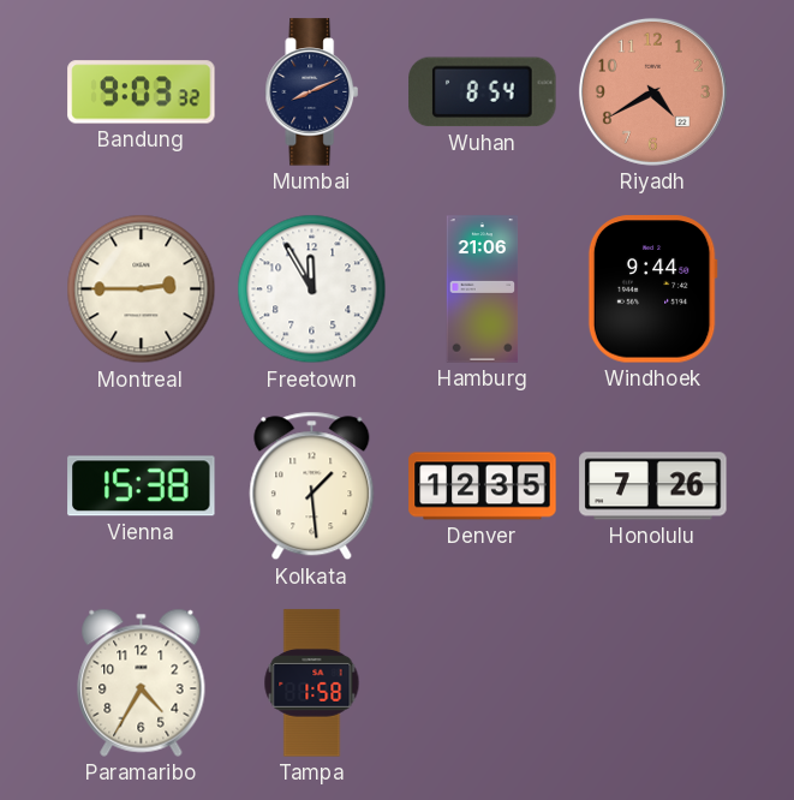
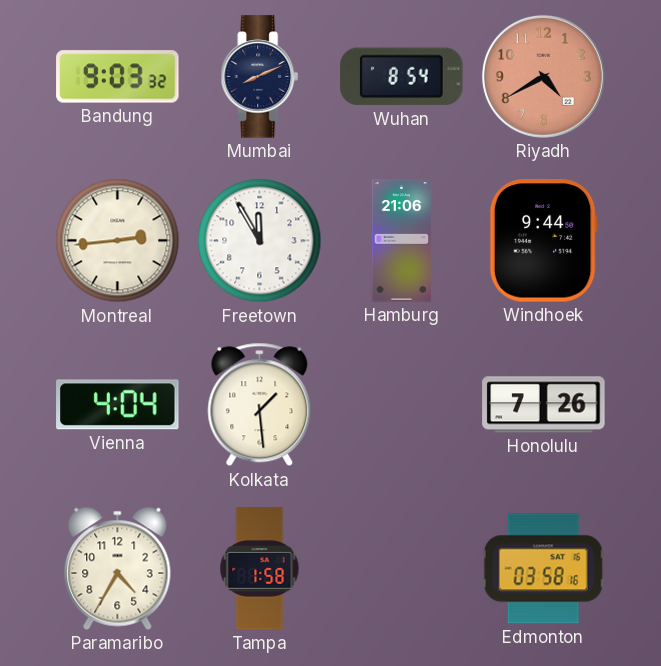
Montreal: 2:45 -> 2:44
Vienna: 15:38 -> 4:04
Denver: 12:35 -> none
Edmonton: none -> 03:58
